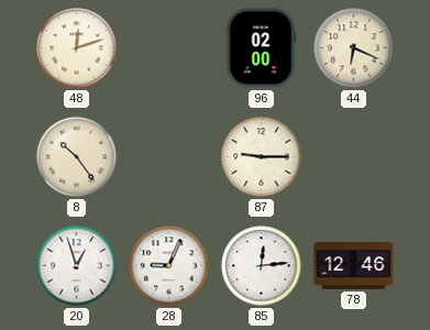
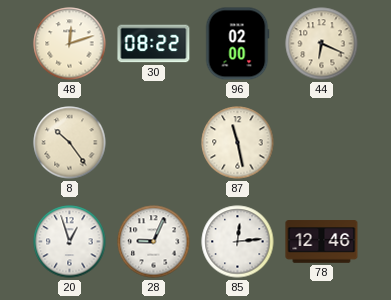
30: none -> 08:22
87: 9:15 -> 11:28
